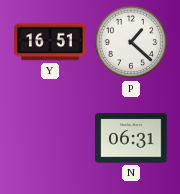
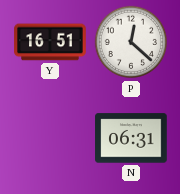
P: 1:22 -> 12:22
